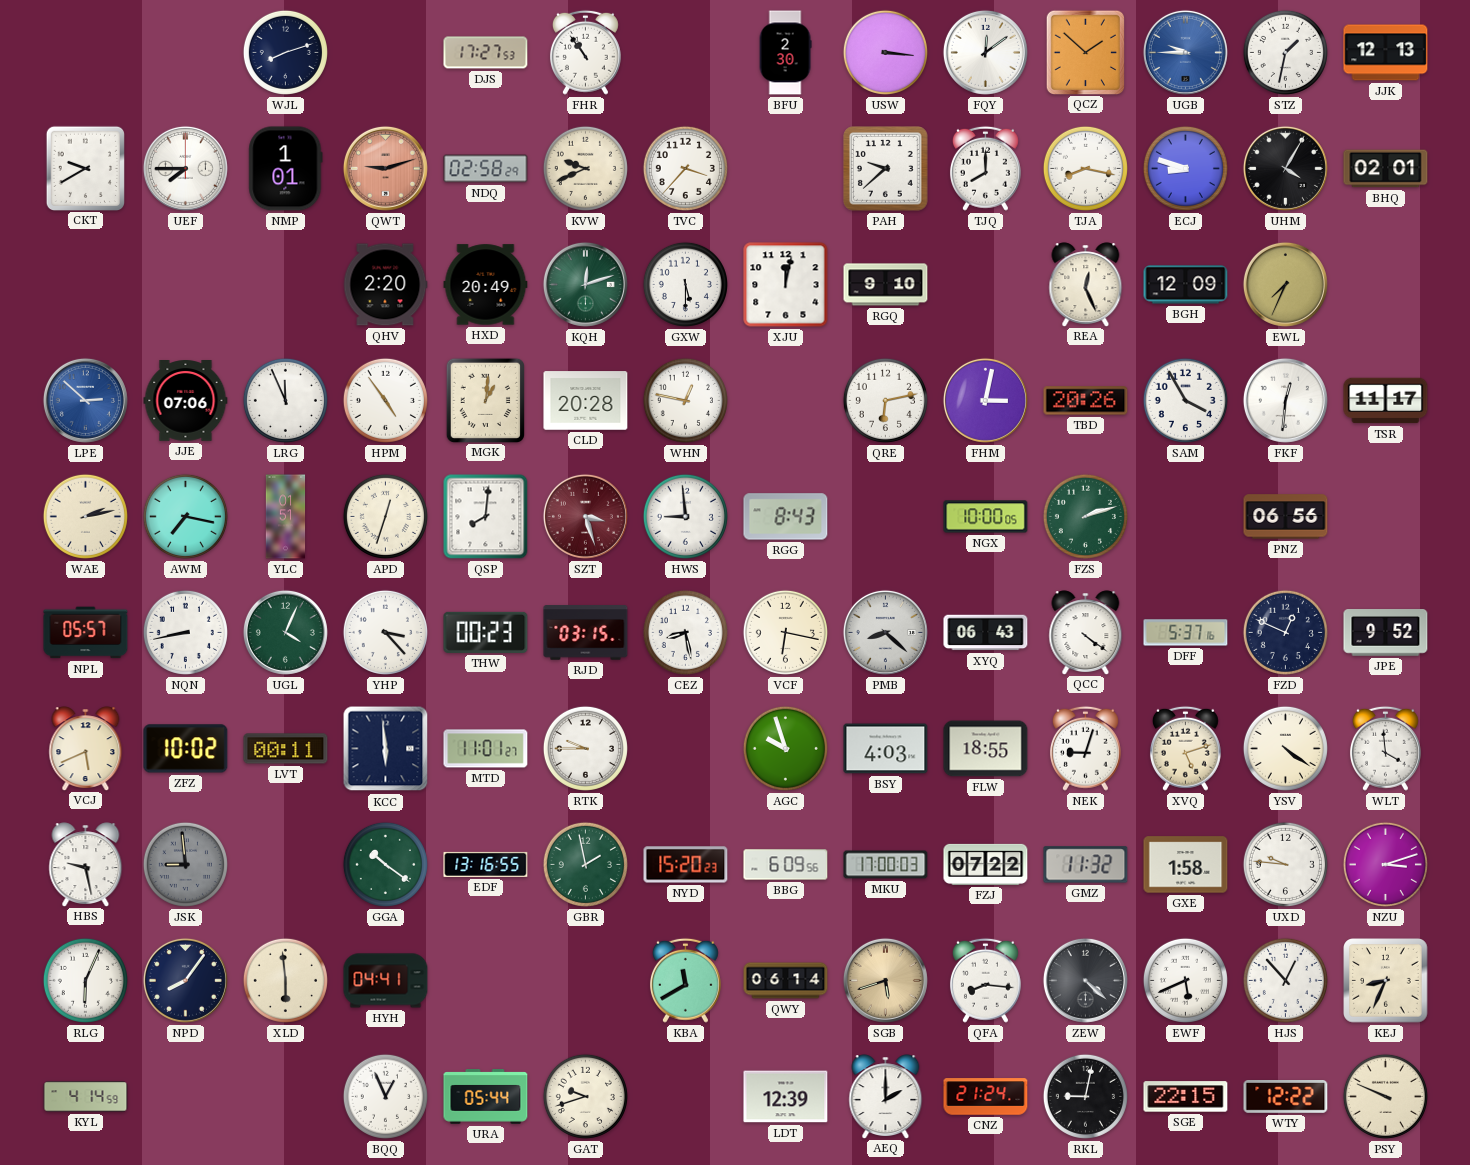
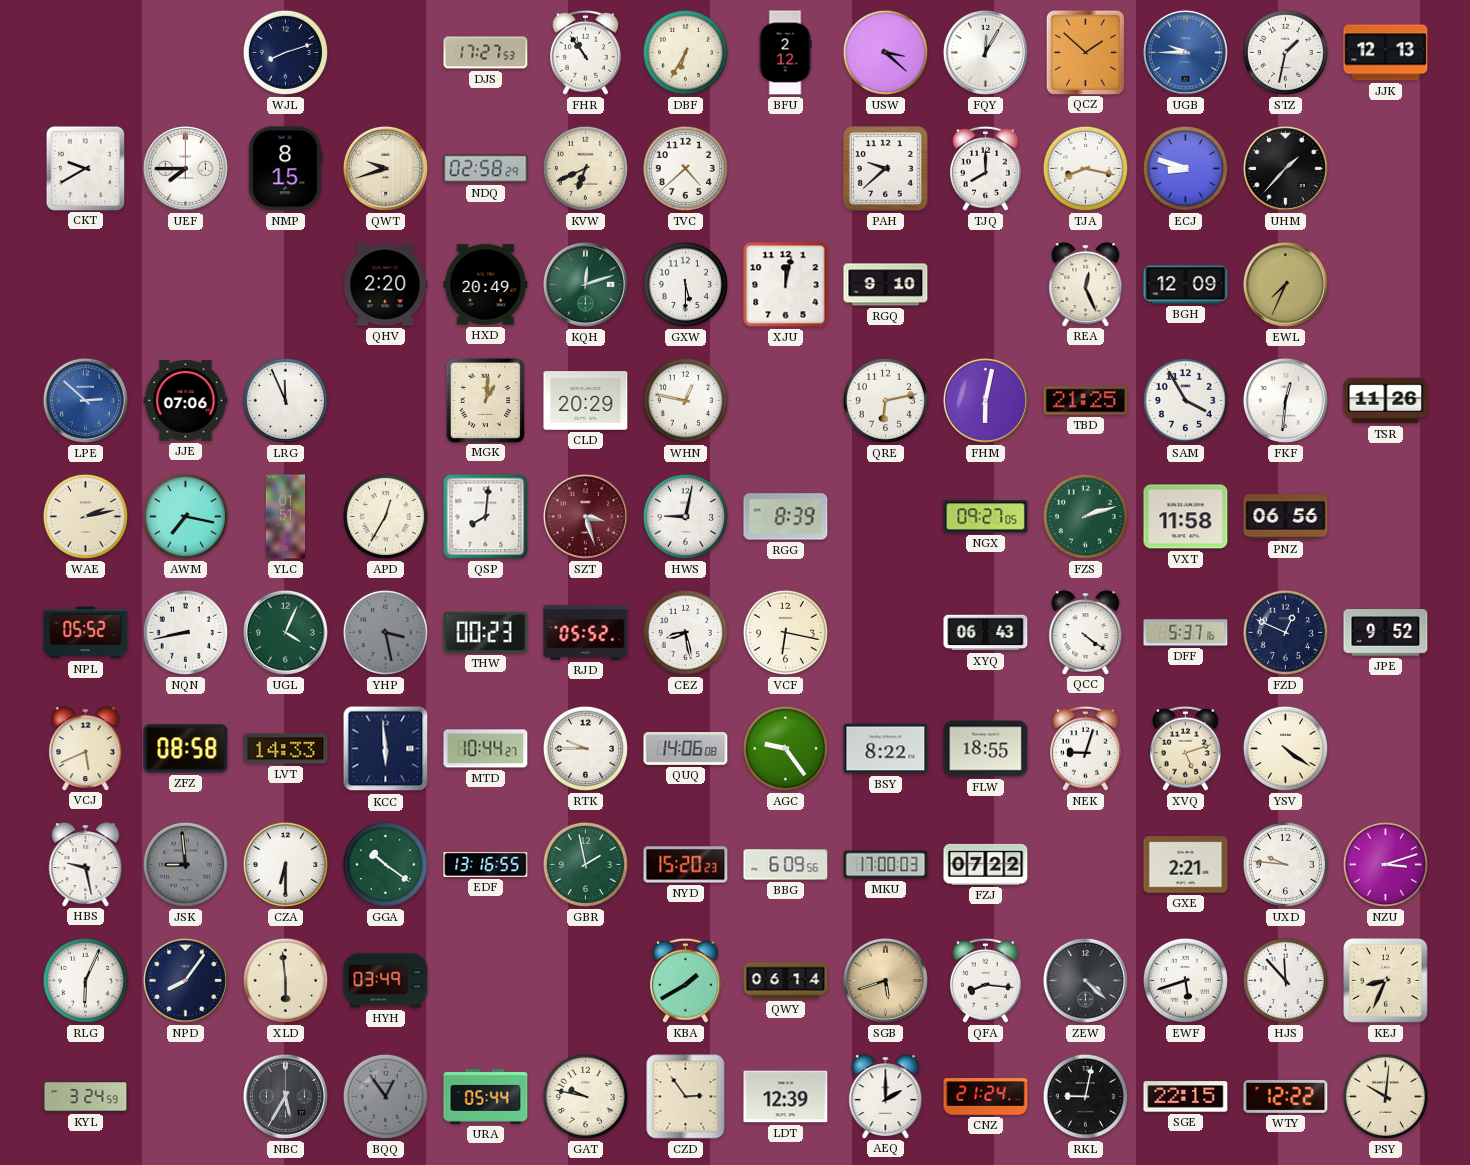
DBF: none -> 6:35
BFU: 2:30 -> 2:12
USW: 3:16 -> 3:22
FQY: 12:09 -> 12:05
NMP: 1:01 -> 8:15
QWT: 9:12 -> 9:42
QWT dial: salmon -> cream
KVW: 9:41 -> 6:41
TVC: 3:37 -> 4:38
UHM: 4:05 -> 1:37
BHQ: 02:01 -> none
HPM: 4:54 -> none
CLD: 20:28 -> 20:29
FHM: 3:02 -> 6:02
TBD: 20:26 -> 21:25
TSR: 11:17 -> 11:26
APD: 12:33 -> 12:35
HWS: 8:59 -> 9:02
RGG: 8:43 -> 8:39
NGX: 10:00 -> 09:27
VXT: none -> 11:58
NPL: 05:57 -> 05:52
YHP: 3:23 -> 3:28
YHP dial: white -> grey
RJD: 03:15 -> 05:52
PMB: 8:22 -> none
ZFZ: 10:02 -> 08:58
LVT: 00:11 -> 14:33
MTD: 11:01 -> 10:44
QUQ: none -> 14:06
AGC: 9:57 -> 9:24
BSY: 4:03 -> 8:22
WLT: 3:59 -> none
CZA: none -> 6:30
GMZ: 11:32 -> none
GXE: 1:58 -> 2:21
HYH: 04:41 -> 03:49
KBA: 11:40 -> 1:40
EWF: 5:41 -> 5:42
HJS: 12:53 -> 11:53
KYL: 4:14 -> 3:24
NBC: none -> 5:35
BQQ: 12:56 -> 12:54
BQQ dial: white -> grey
GAT: 9:42 -> 9:47
CZD: none -> 2:54
PSY: 9:49 -> 10:01
